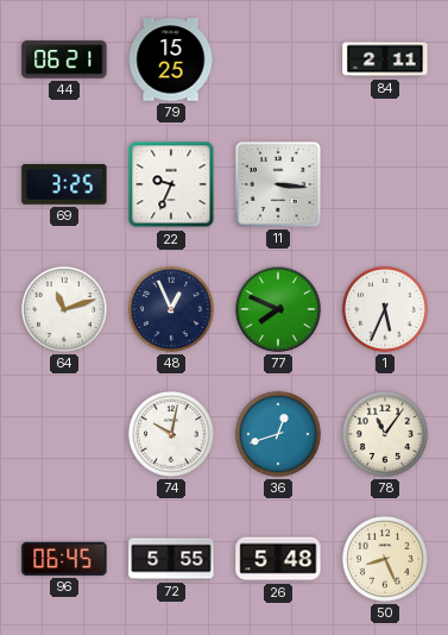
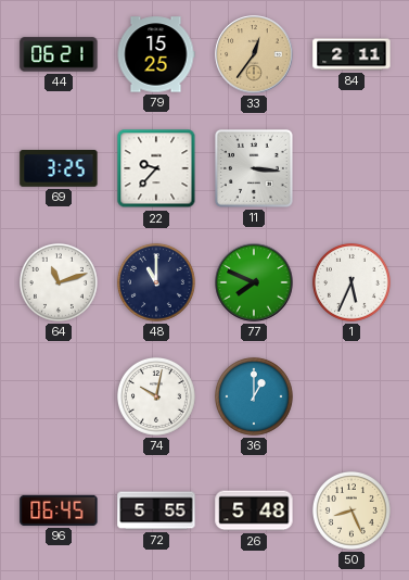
33: none -> 12:36
22: 9:34 -> 9:37
48: 12:56 -> 11:00
36: 12:42 -> 1:00
78: 11:06 -> none
